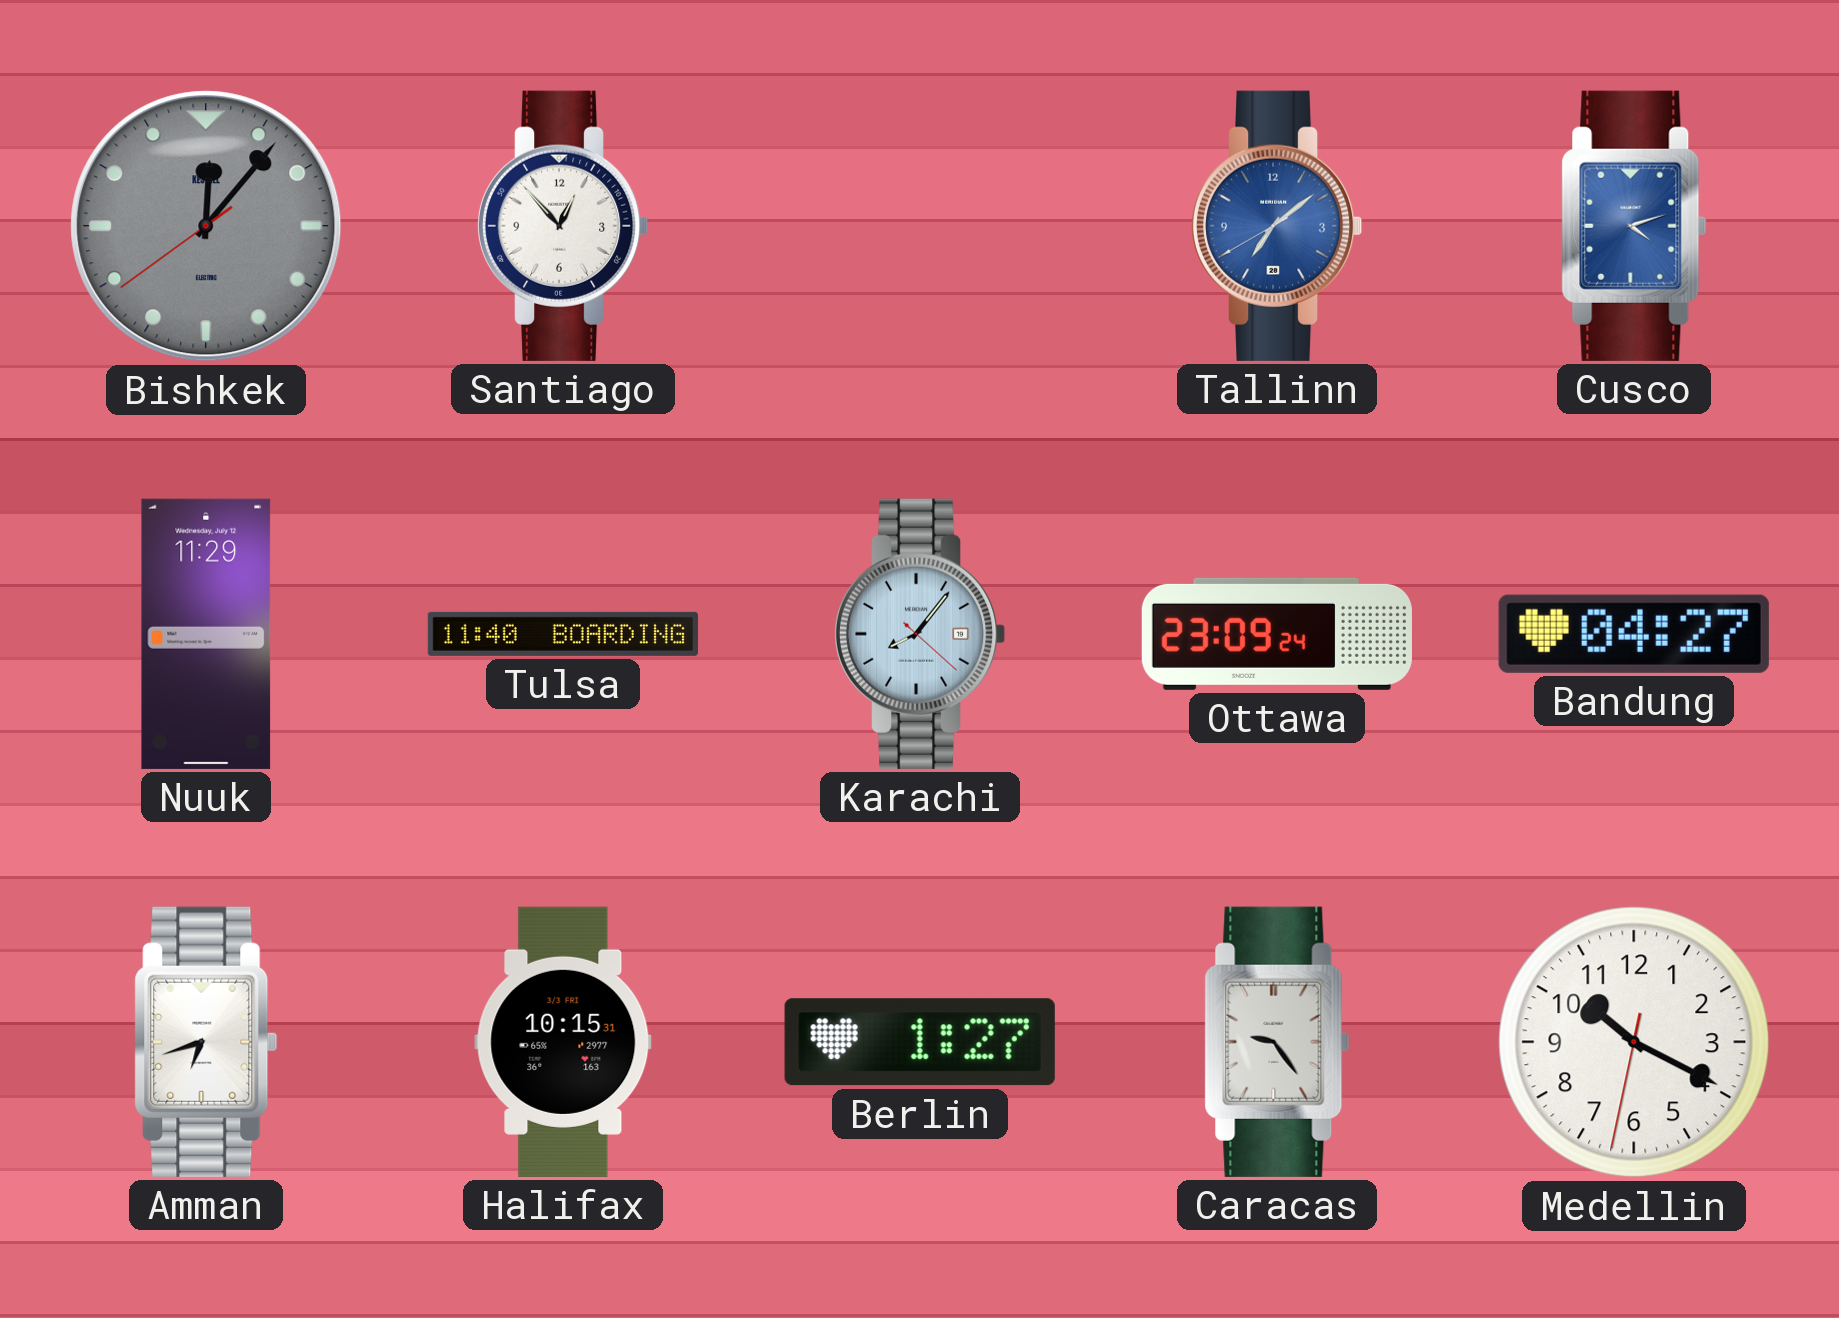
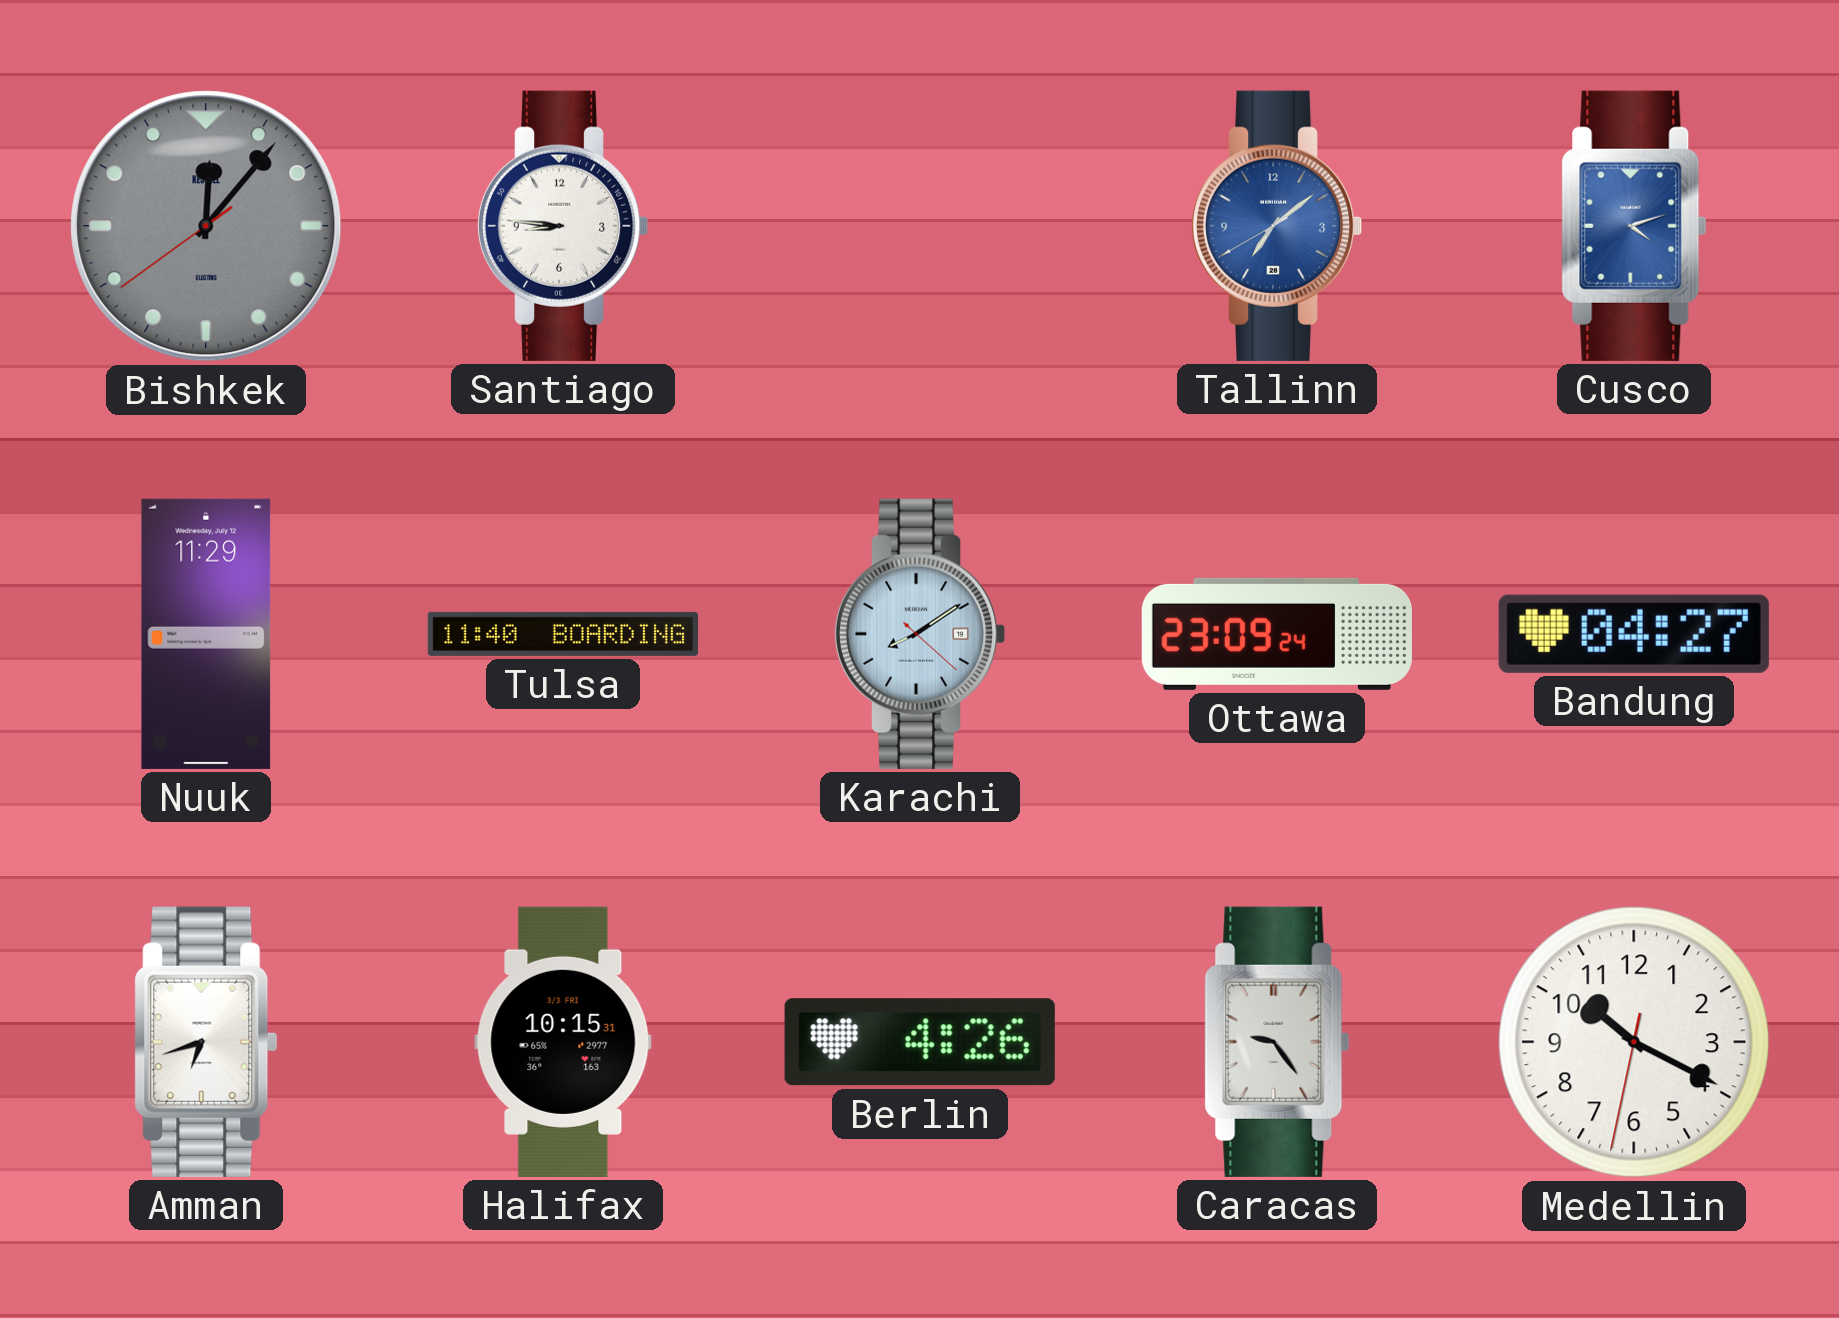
Santiago: 12:53 -> 8:46
Karachi: 8:06 -> 8:09
Berlin: 1:27 -> 4:26
